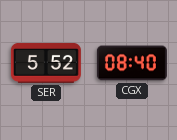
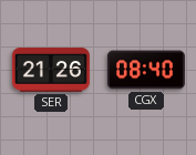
SER: 5:52 -> 21:26
